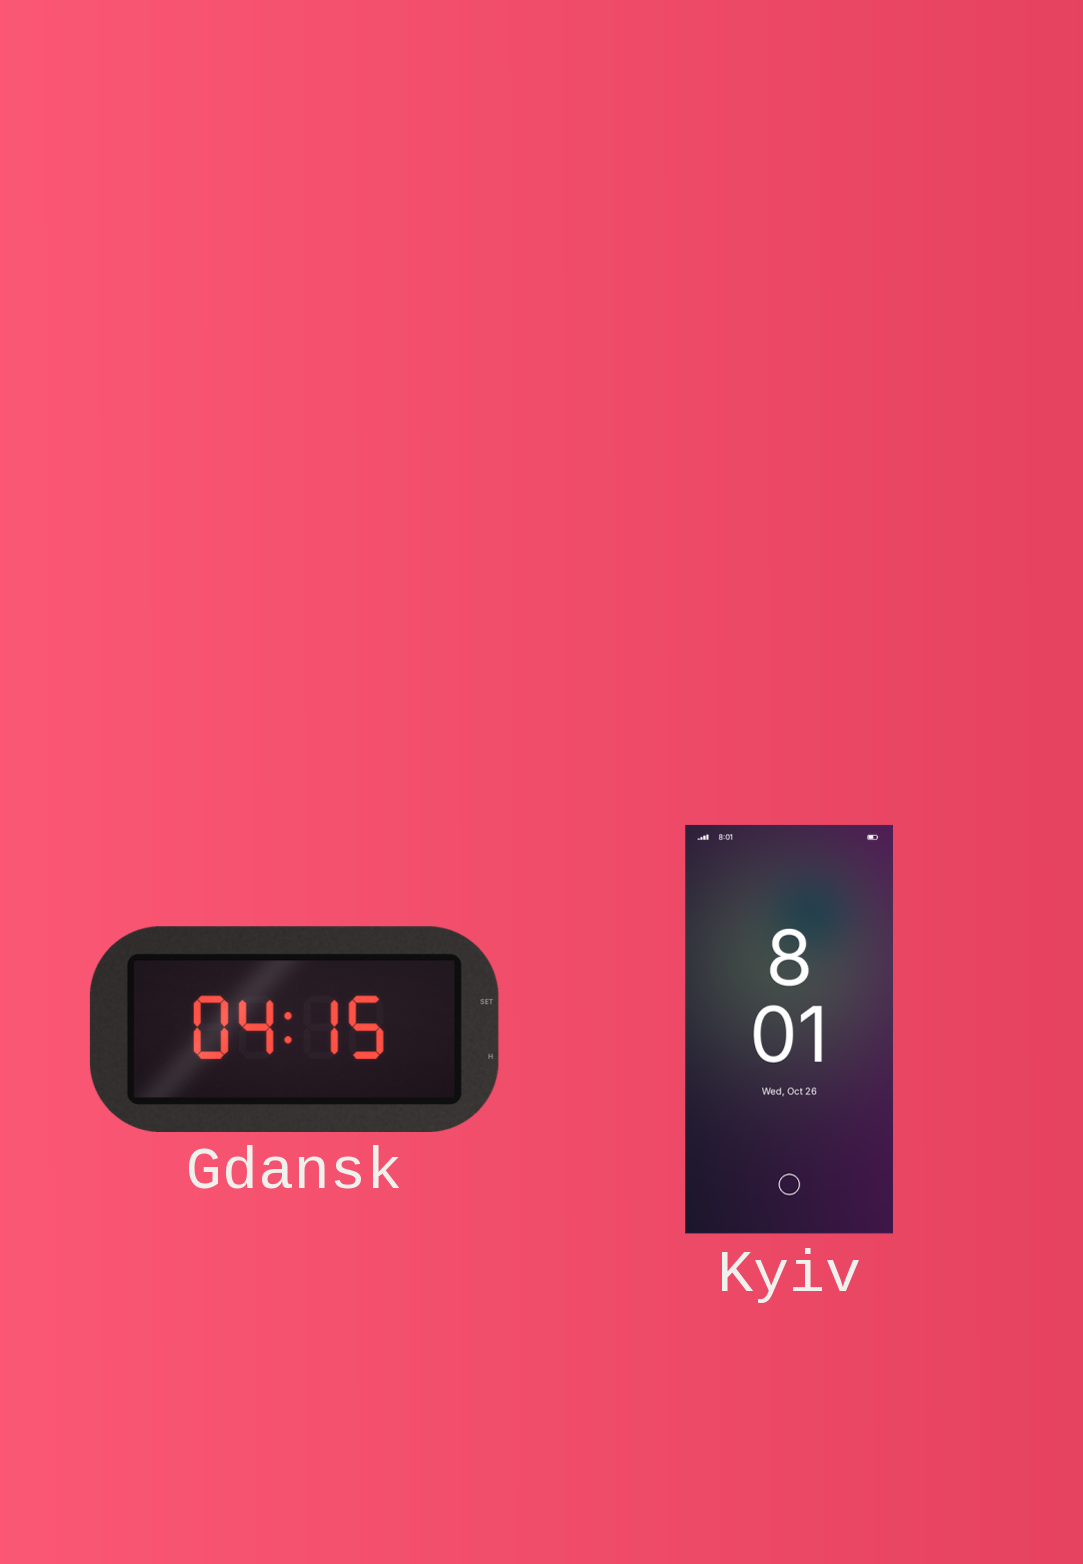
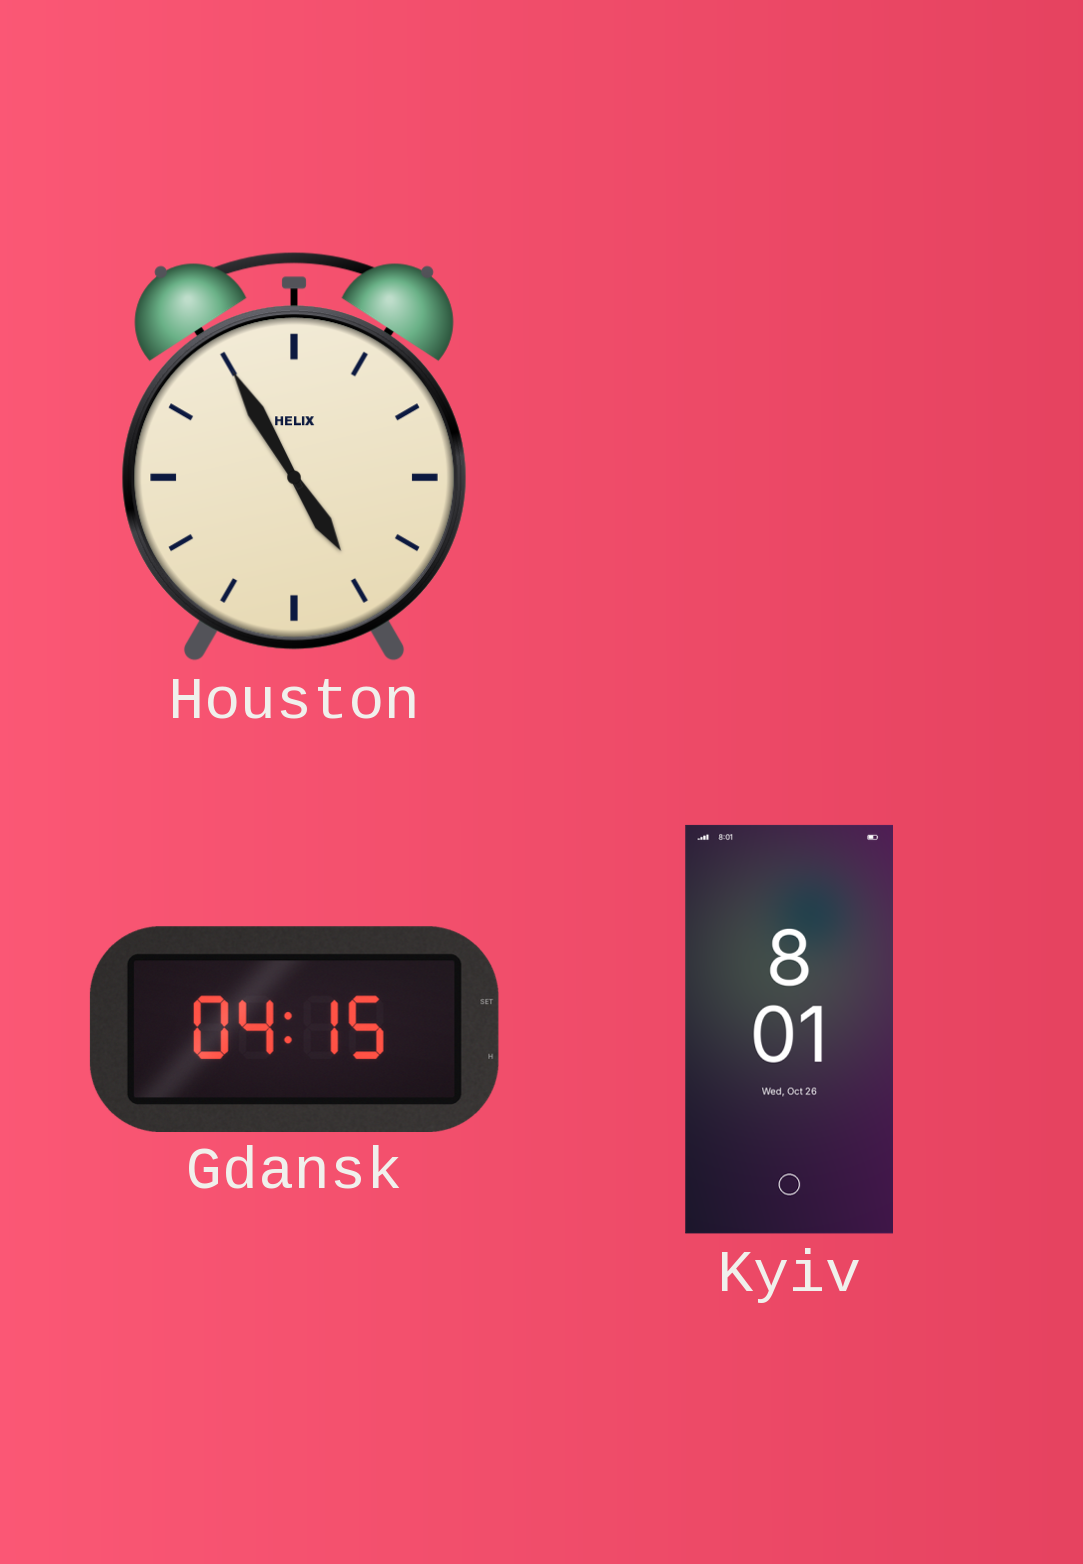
Houston: none -> 4:55
